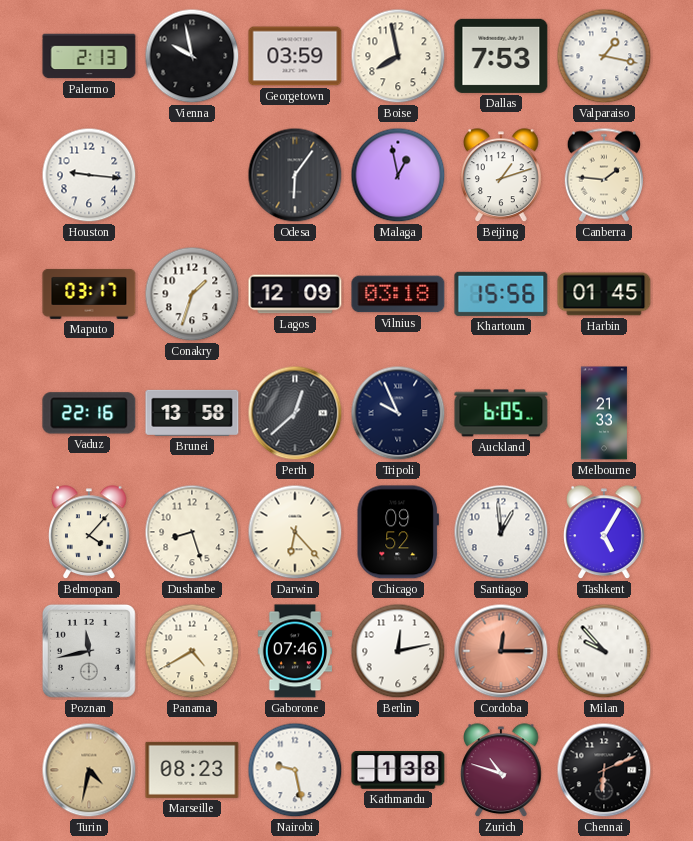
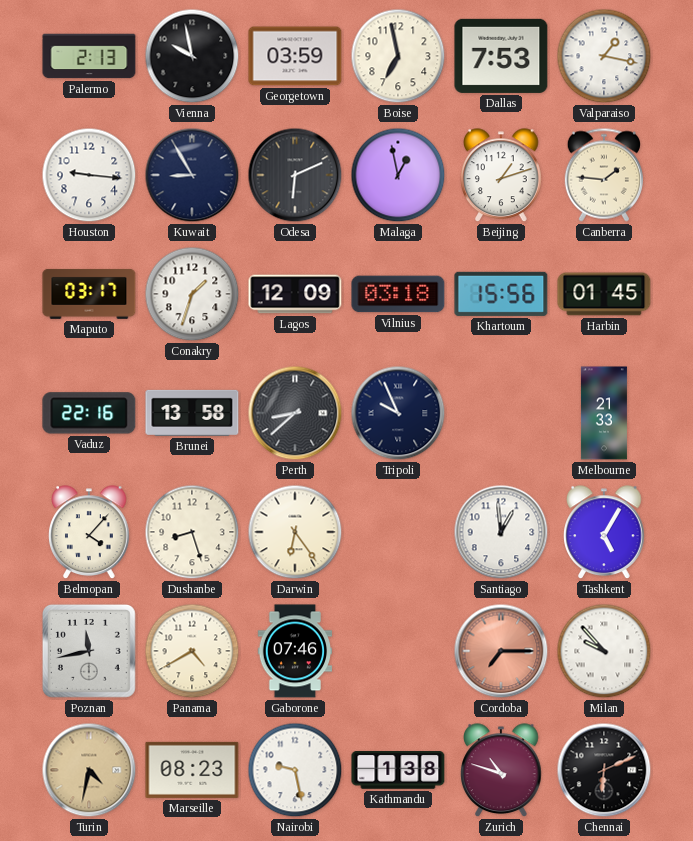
Boise: 7:58 -> 6:58
Kuwait: none -> 8:55
Odesa: 6:06 -> 6:11
Perth: 12:38 -> 8:38
Auckland: 6:05 -> none
Darwin: 6:23 -> 6:24
Chicago: 09:52 -> none
Berlin: 12:13 -> none
Cordoba: 12:15 -> 7:15
